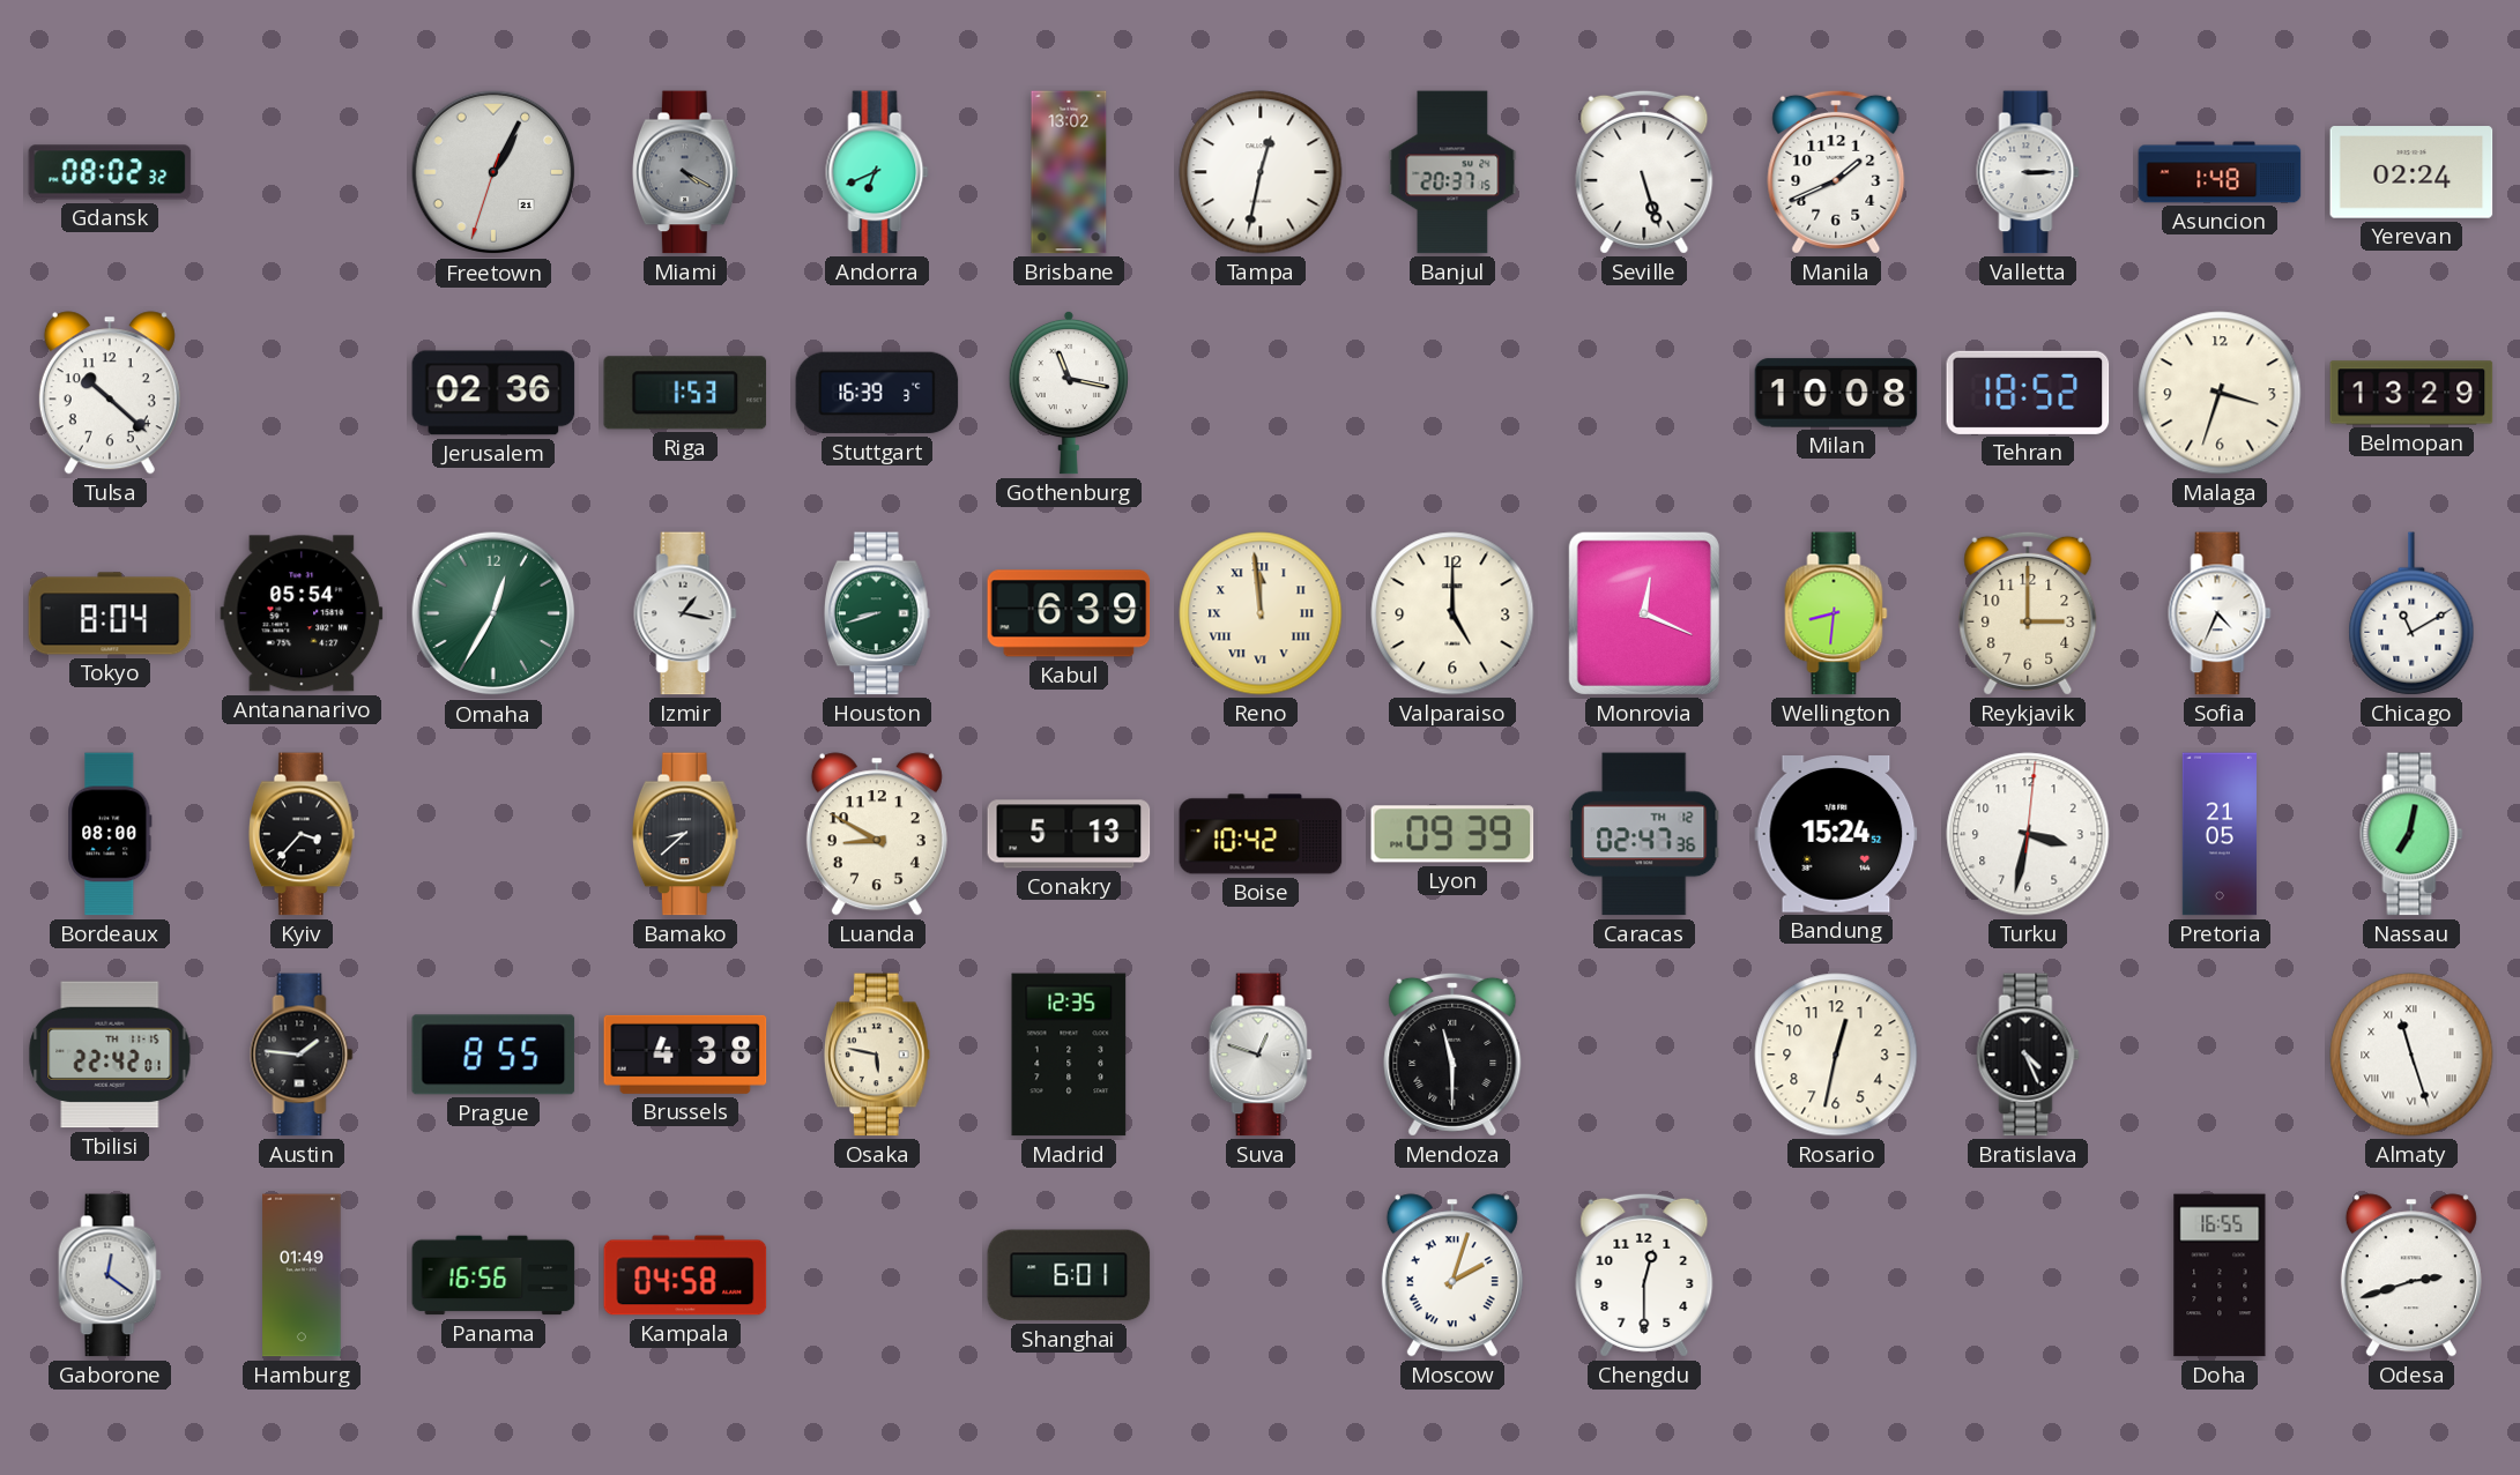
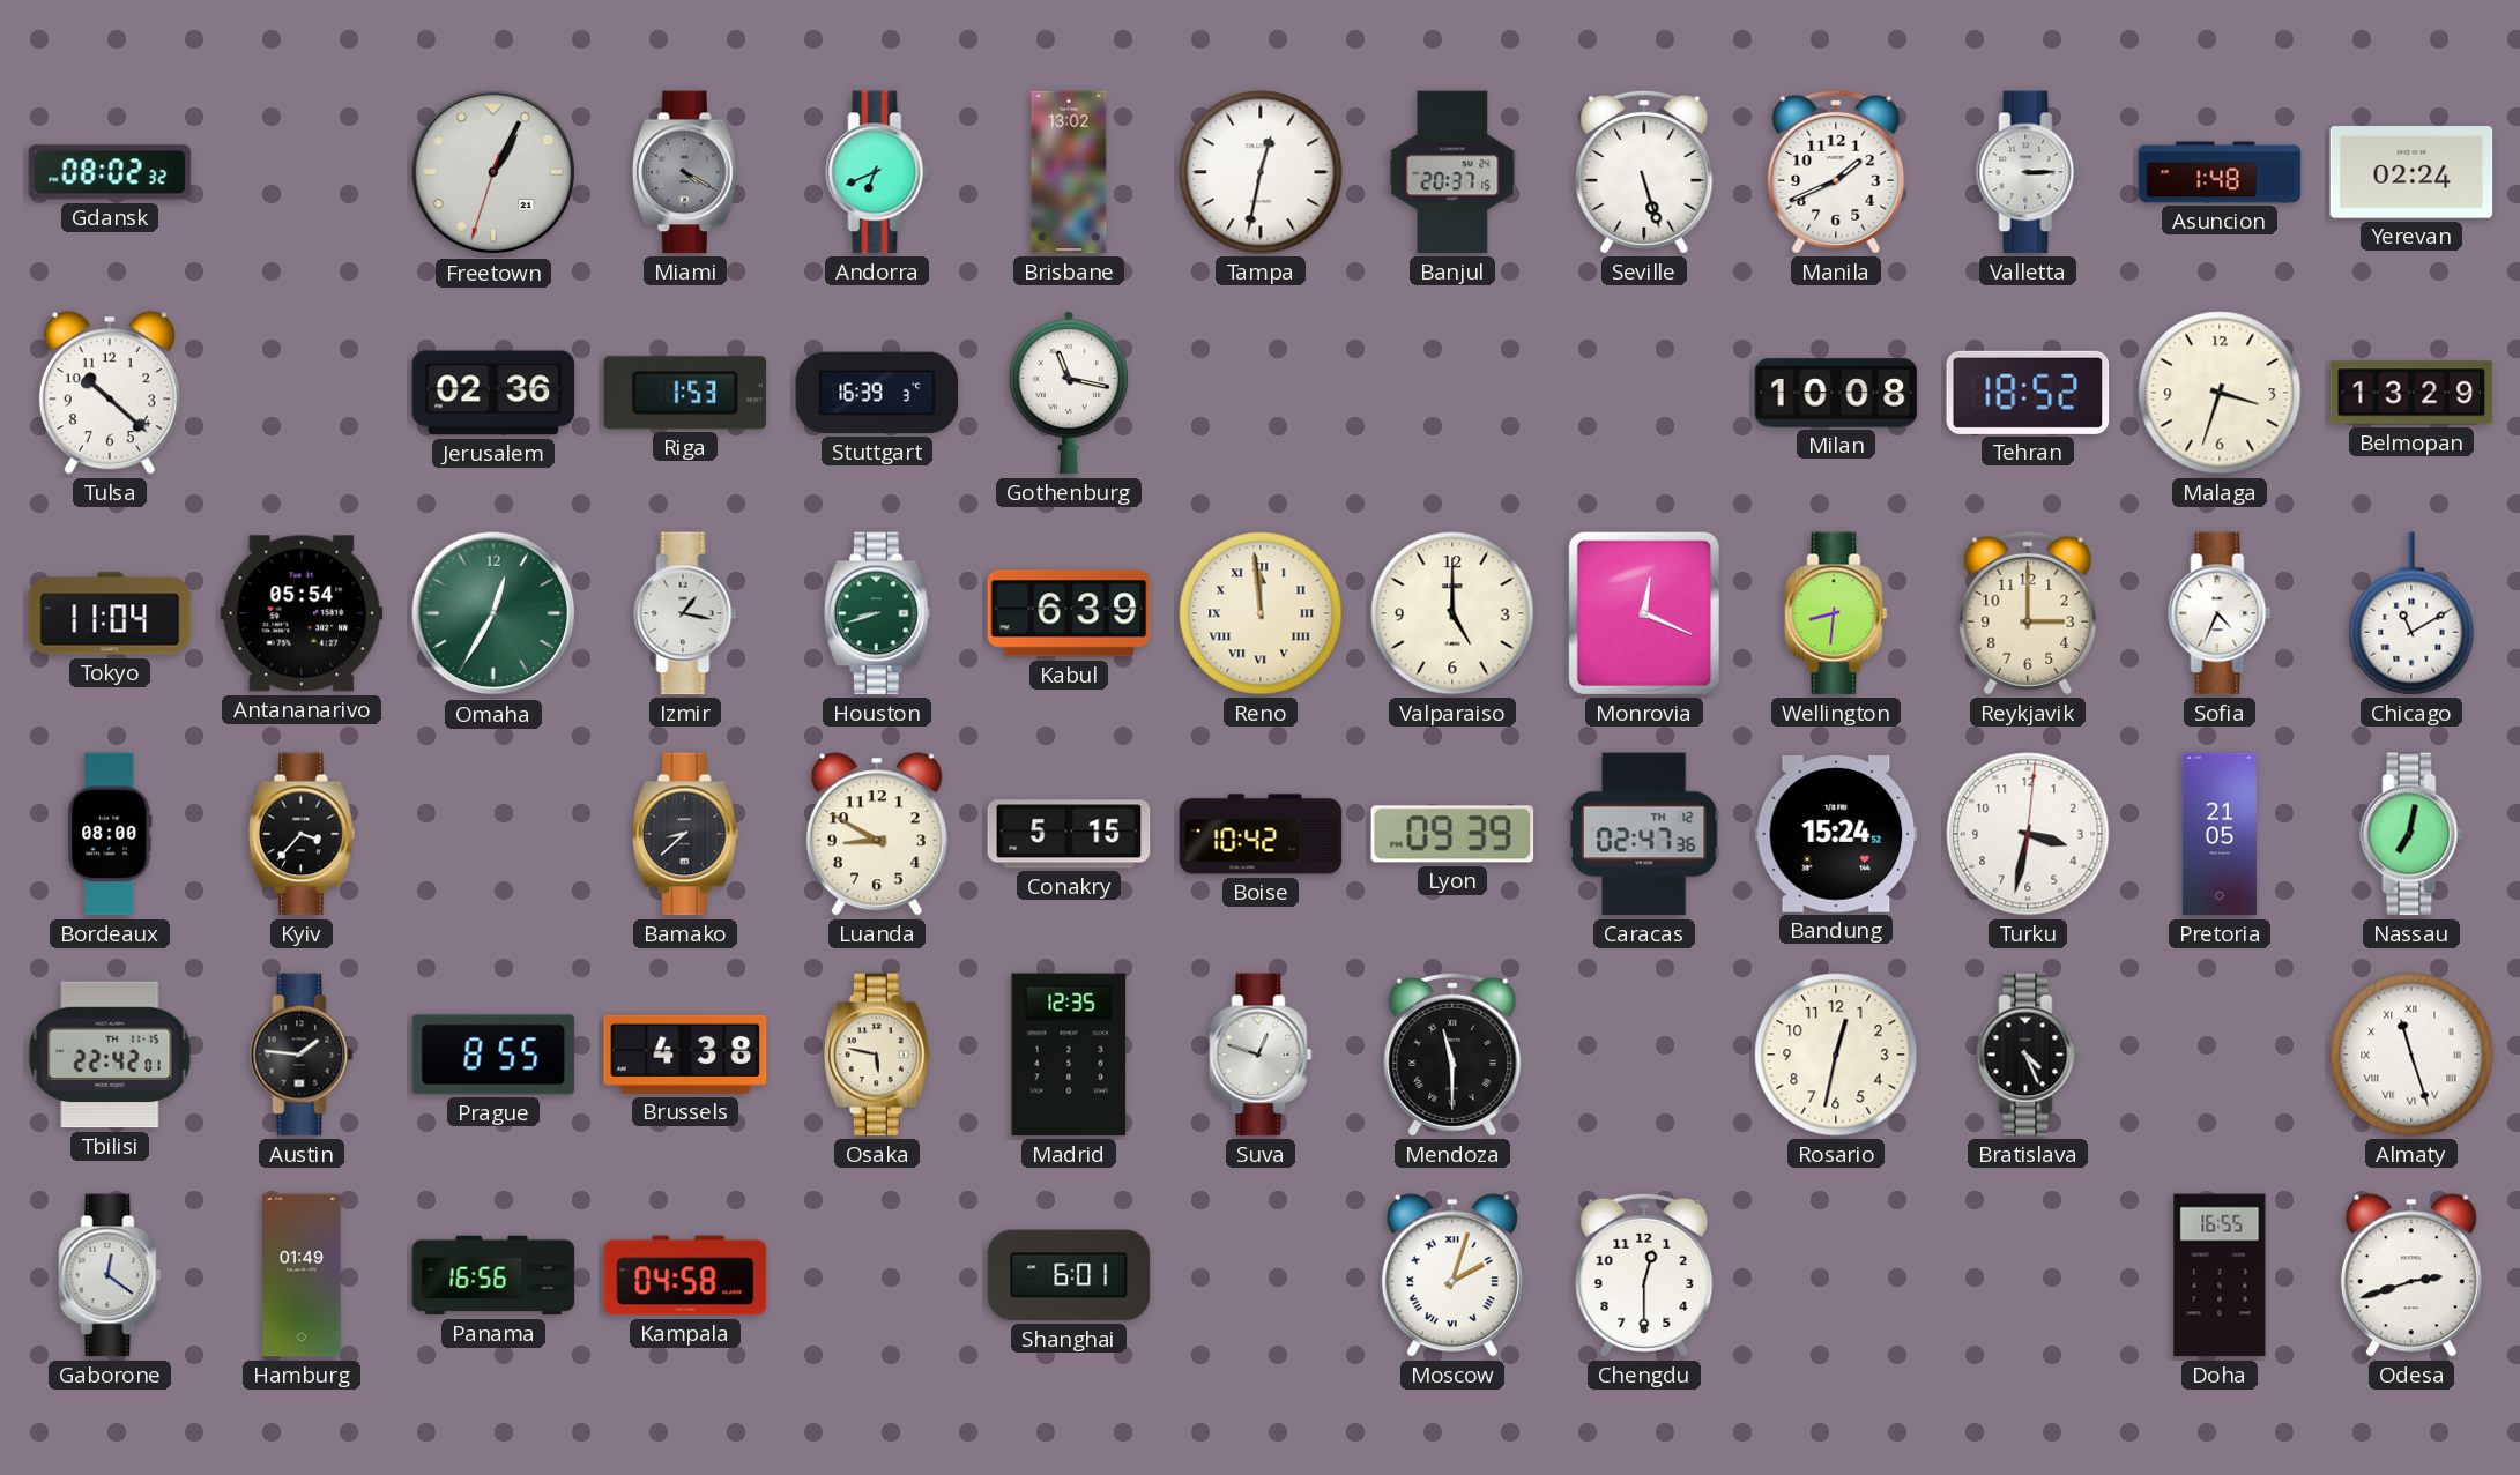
Tokyo: 8:04 -> 11:04
Conakry: 5:13 -> 5:15
